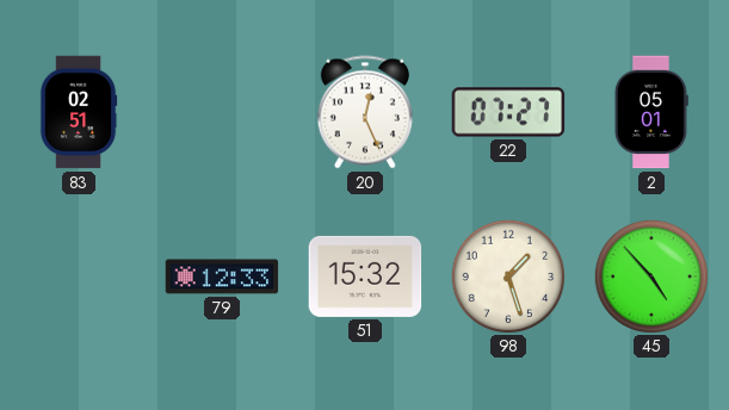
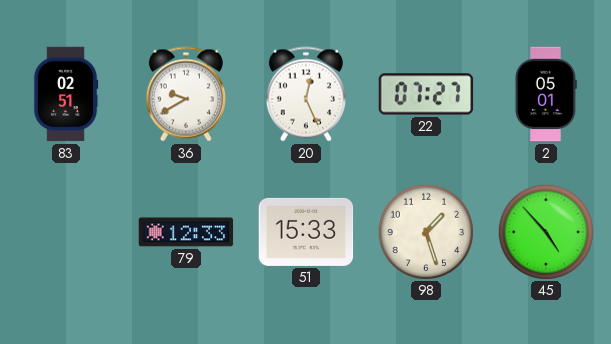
36: none -> 9:40
51: 15:32 -> 15:33
